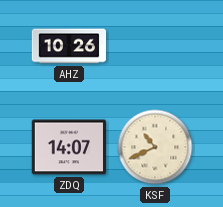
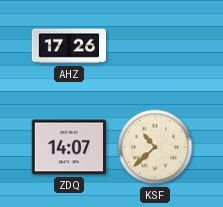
AHZ: 10:26 -> 17:26
KSF: 10:41 -> 10:38
